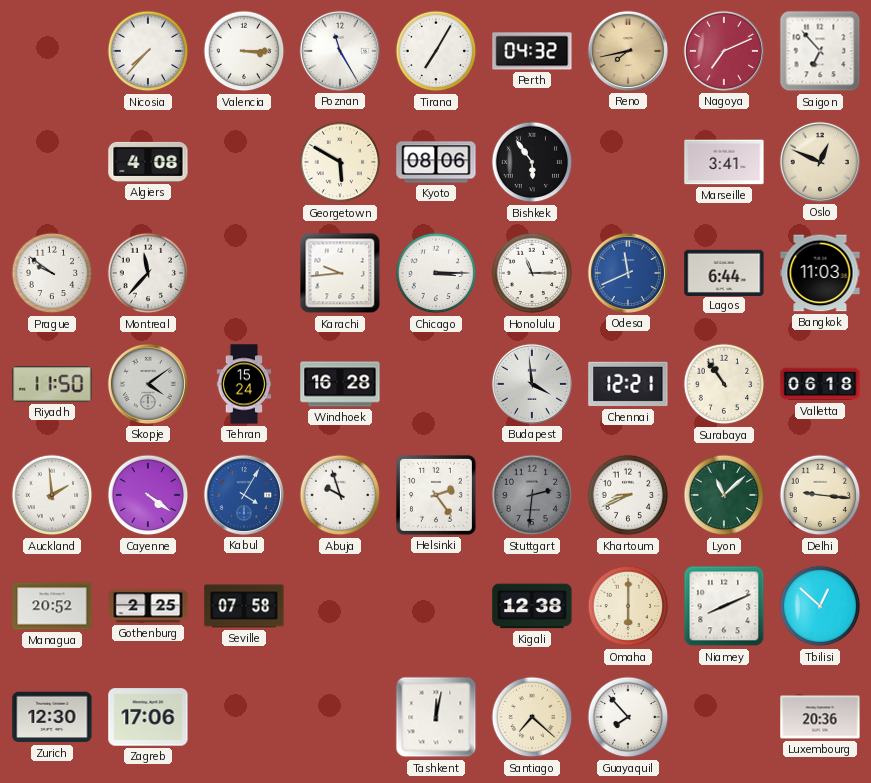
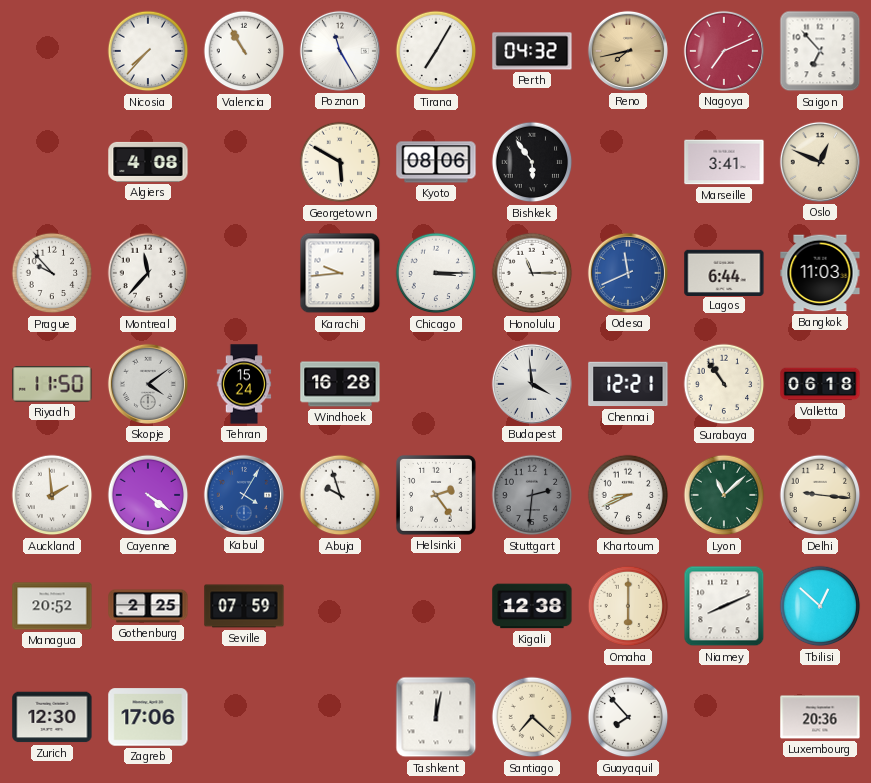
Valencia: 3:15 -> 10:55
Prague: 9:51 -> 9:53
Seville: 07:58 -> 07:59
